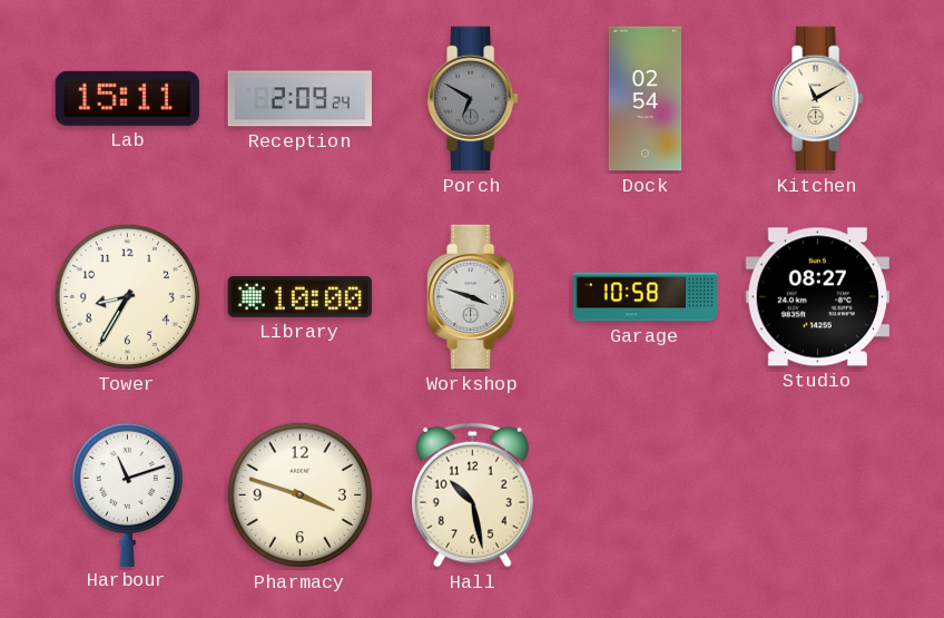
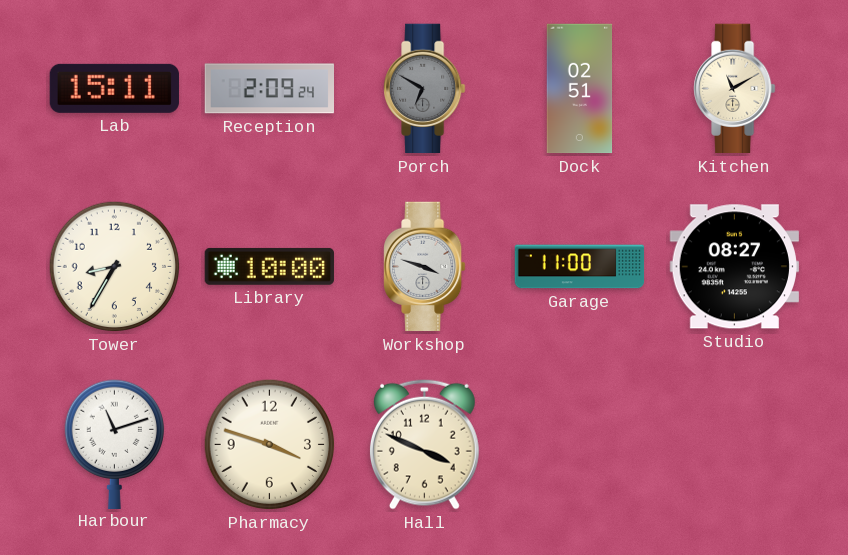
Dock: 02:54 -> 02:51
Garage: 10:58 -> 11:00
Hall: 10:28 -> 3:49
